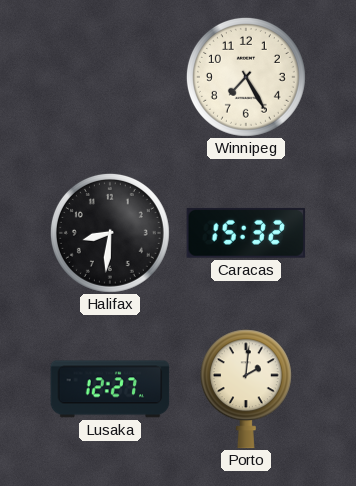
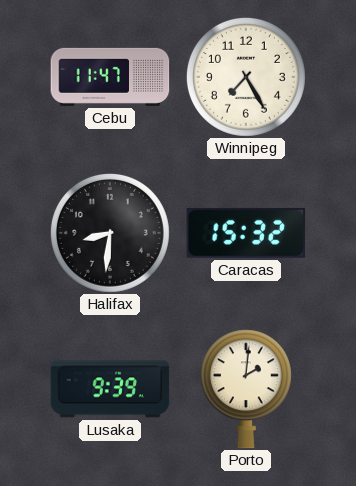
Cebu: none -> 11:47
Lusaka: 12:27 -> 9:39
